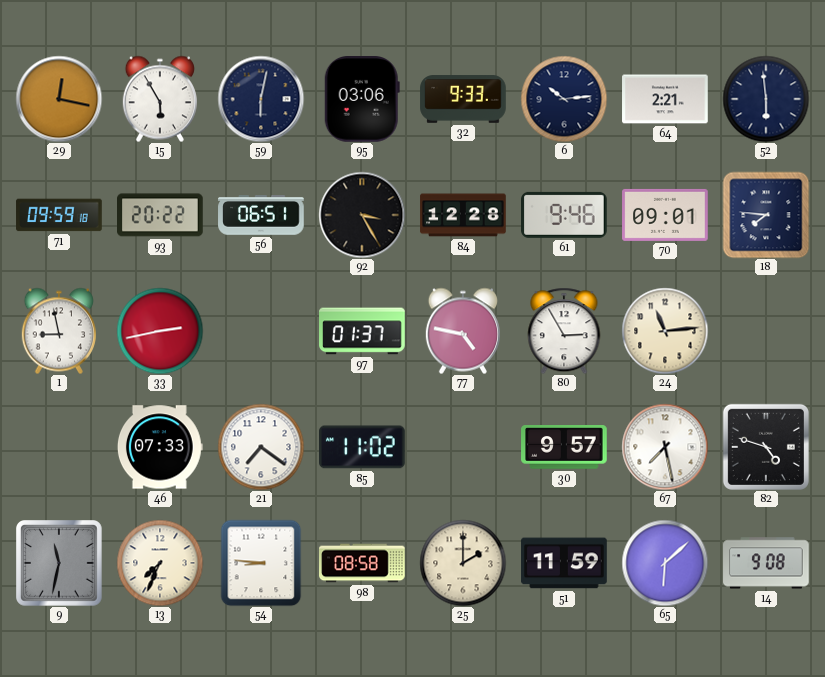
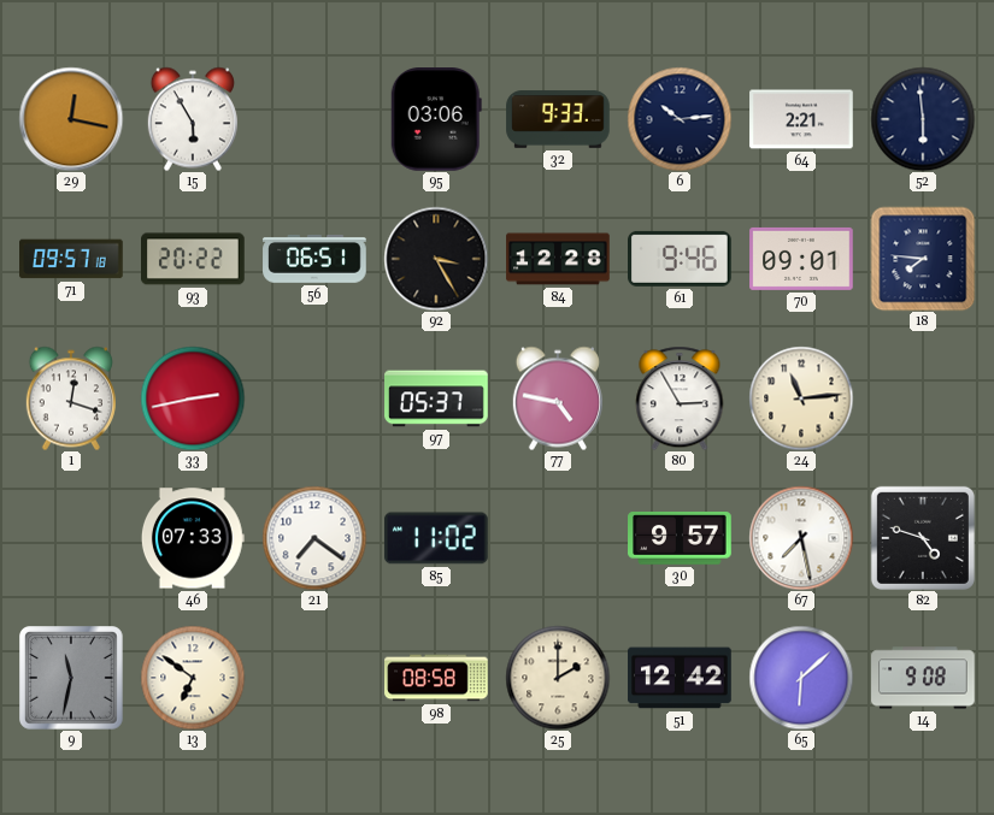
59: 6:02 -> none
71: 09:59 -> 09:57
1: 8:58 -> 12:18
97: 01:37 -> 05:37
13: 7:34 -> 6:51
54: 8:46 -> none
51: 11:59 -> 12:42
